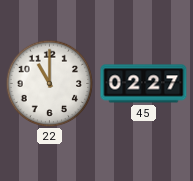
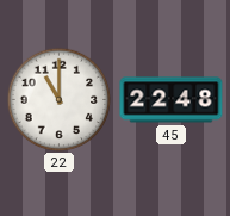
45: 02:27 -> 22:48
